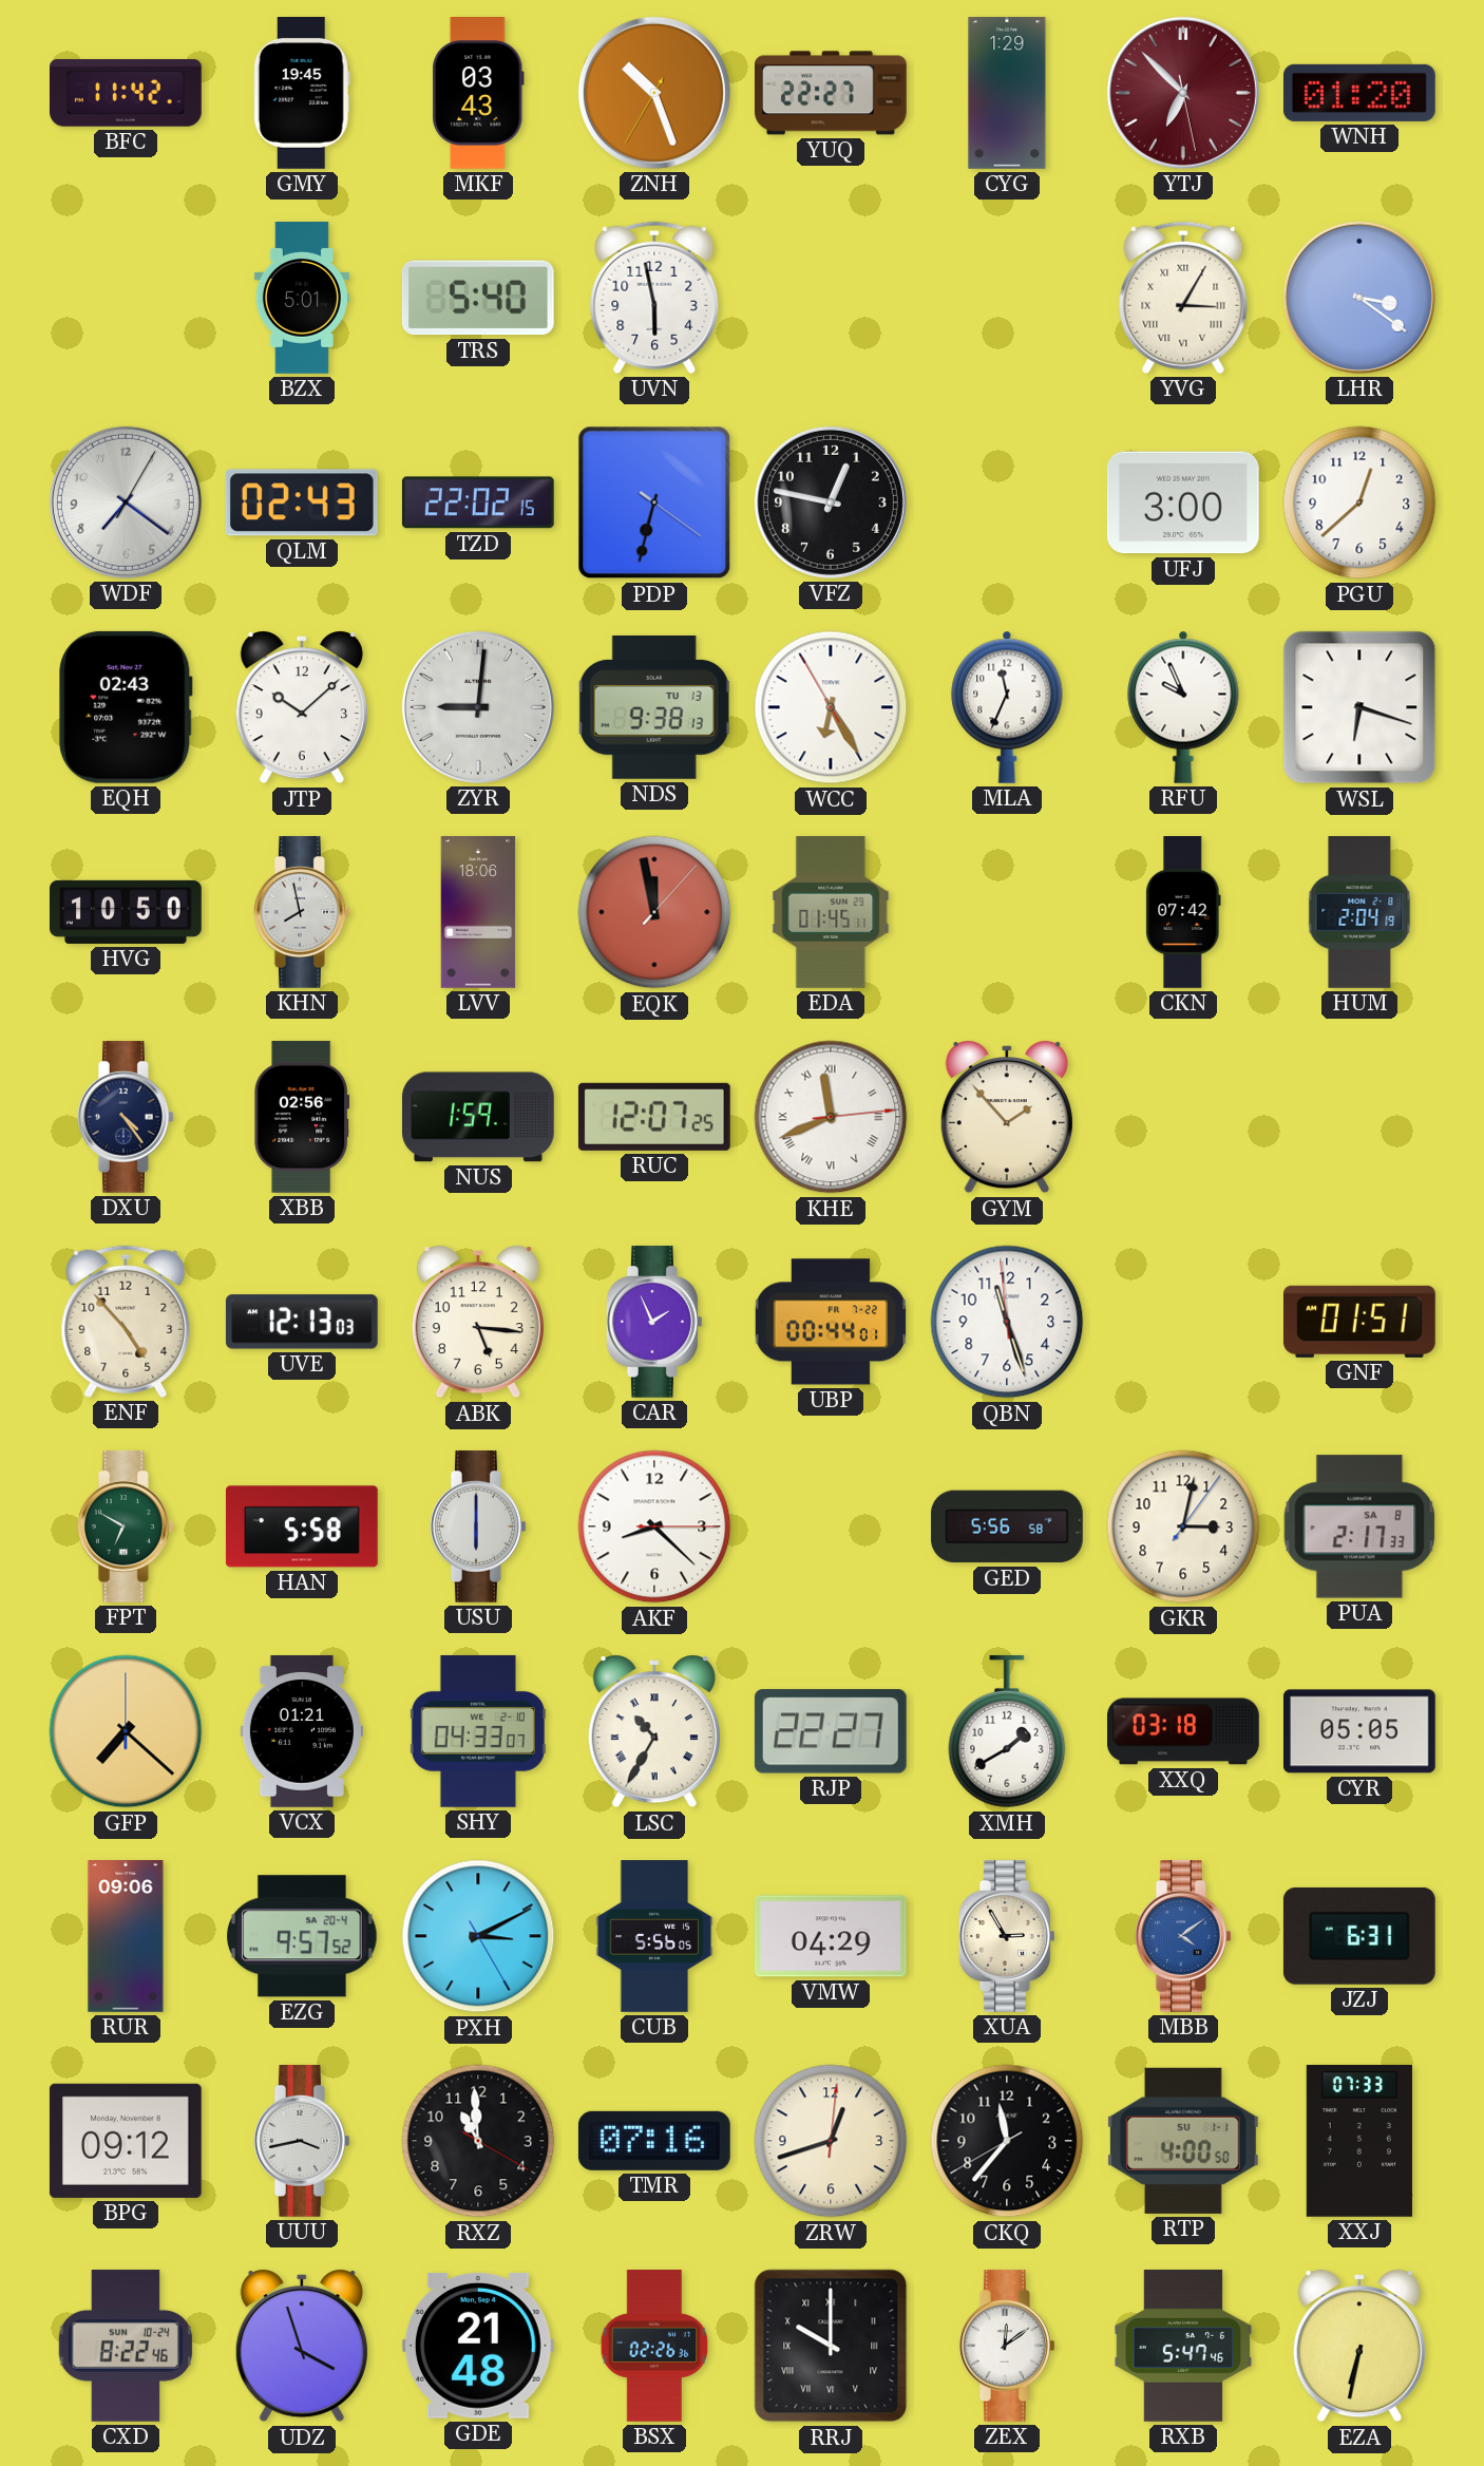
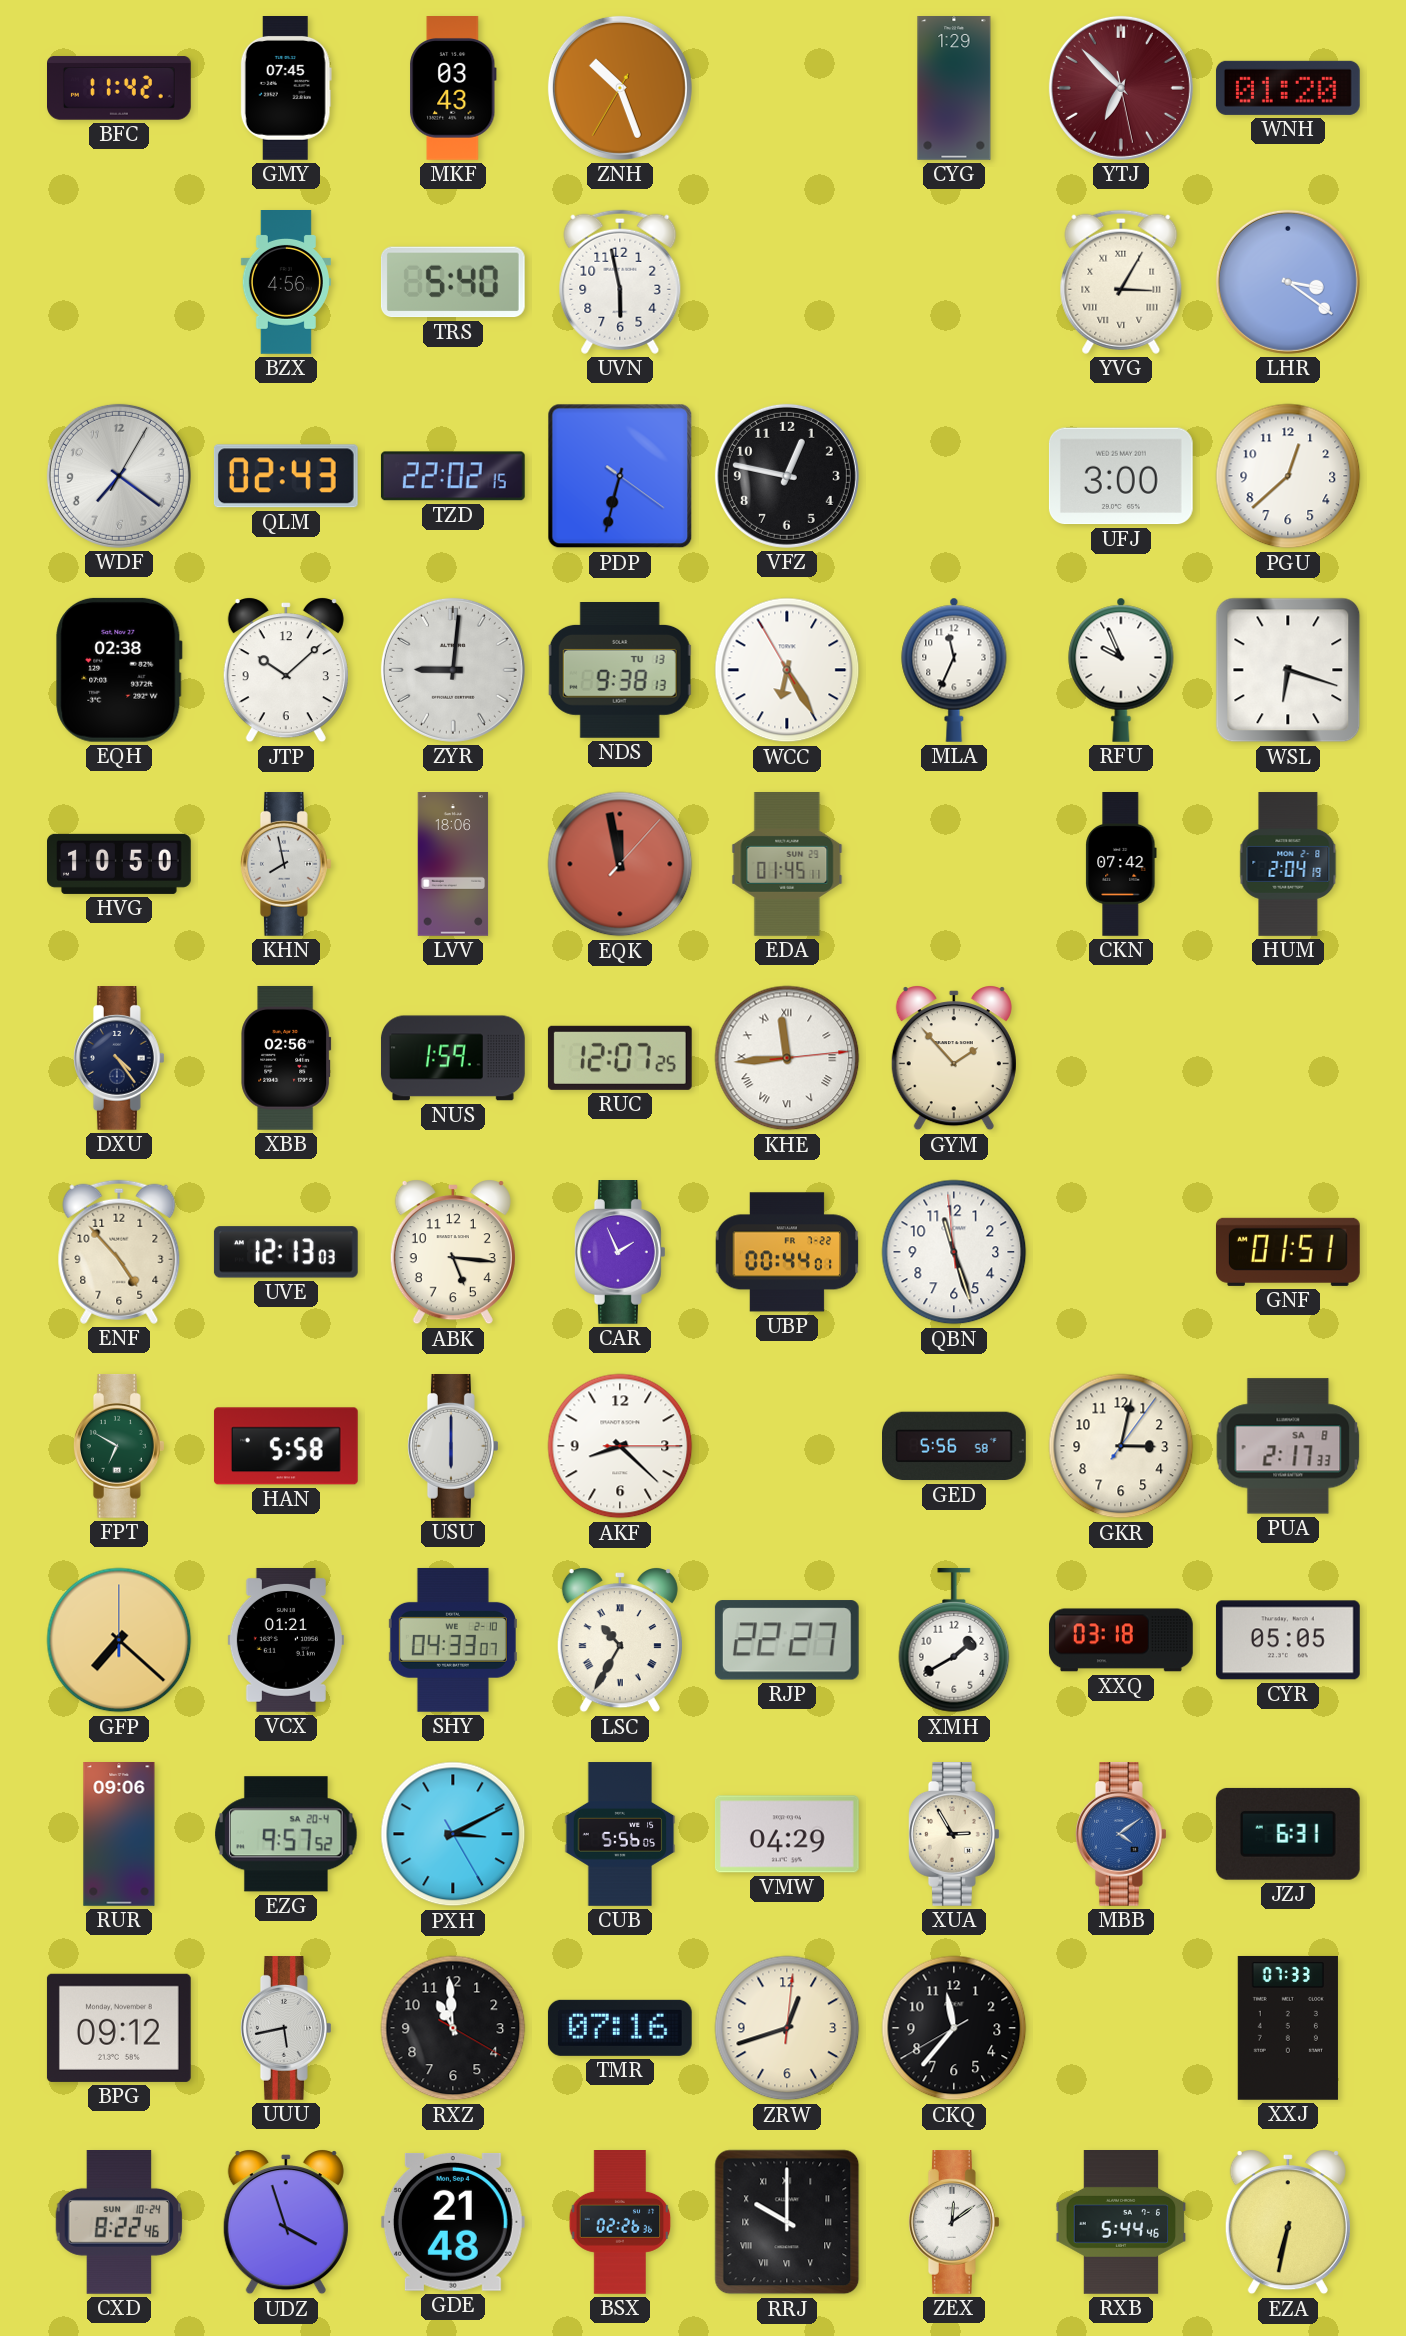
GMY: 19:45 -> 07:45
YUQ: 22:27 -> none
BZX: 5:01 -> 4:56
EQH: 02:43 -> 02:38
KHE: 11:41 -> 11:44
UUU: 3:43 -> 5:43
RTP: 4:00 -> none
RXB: 5:47 -> 5:44
